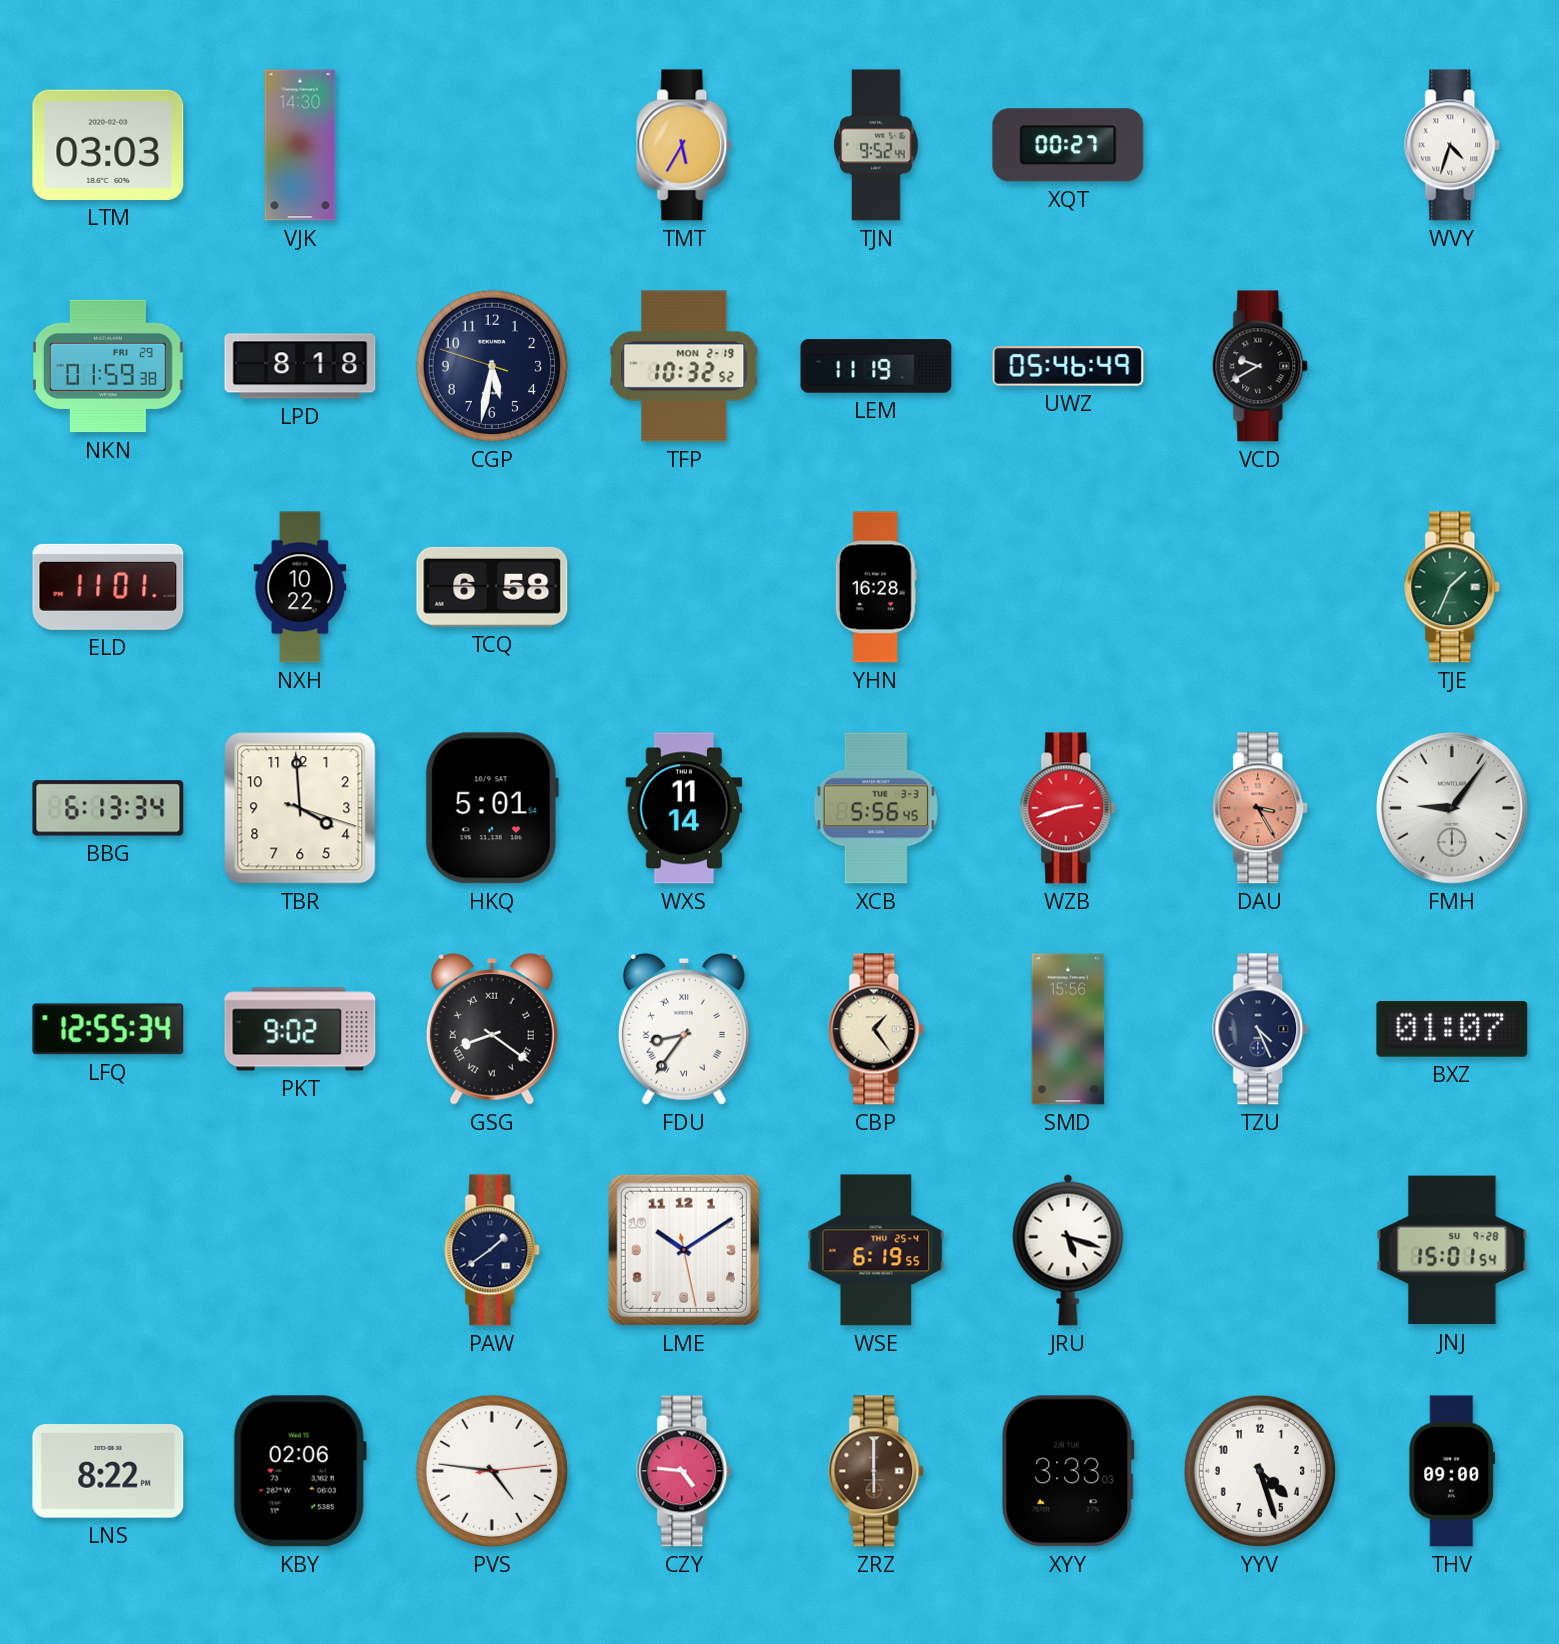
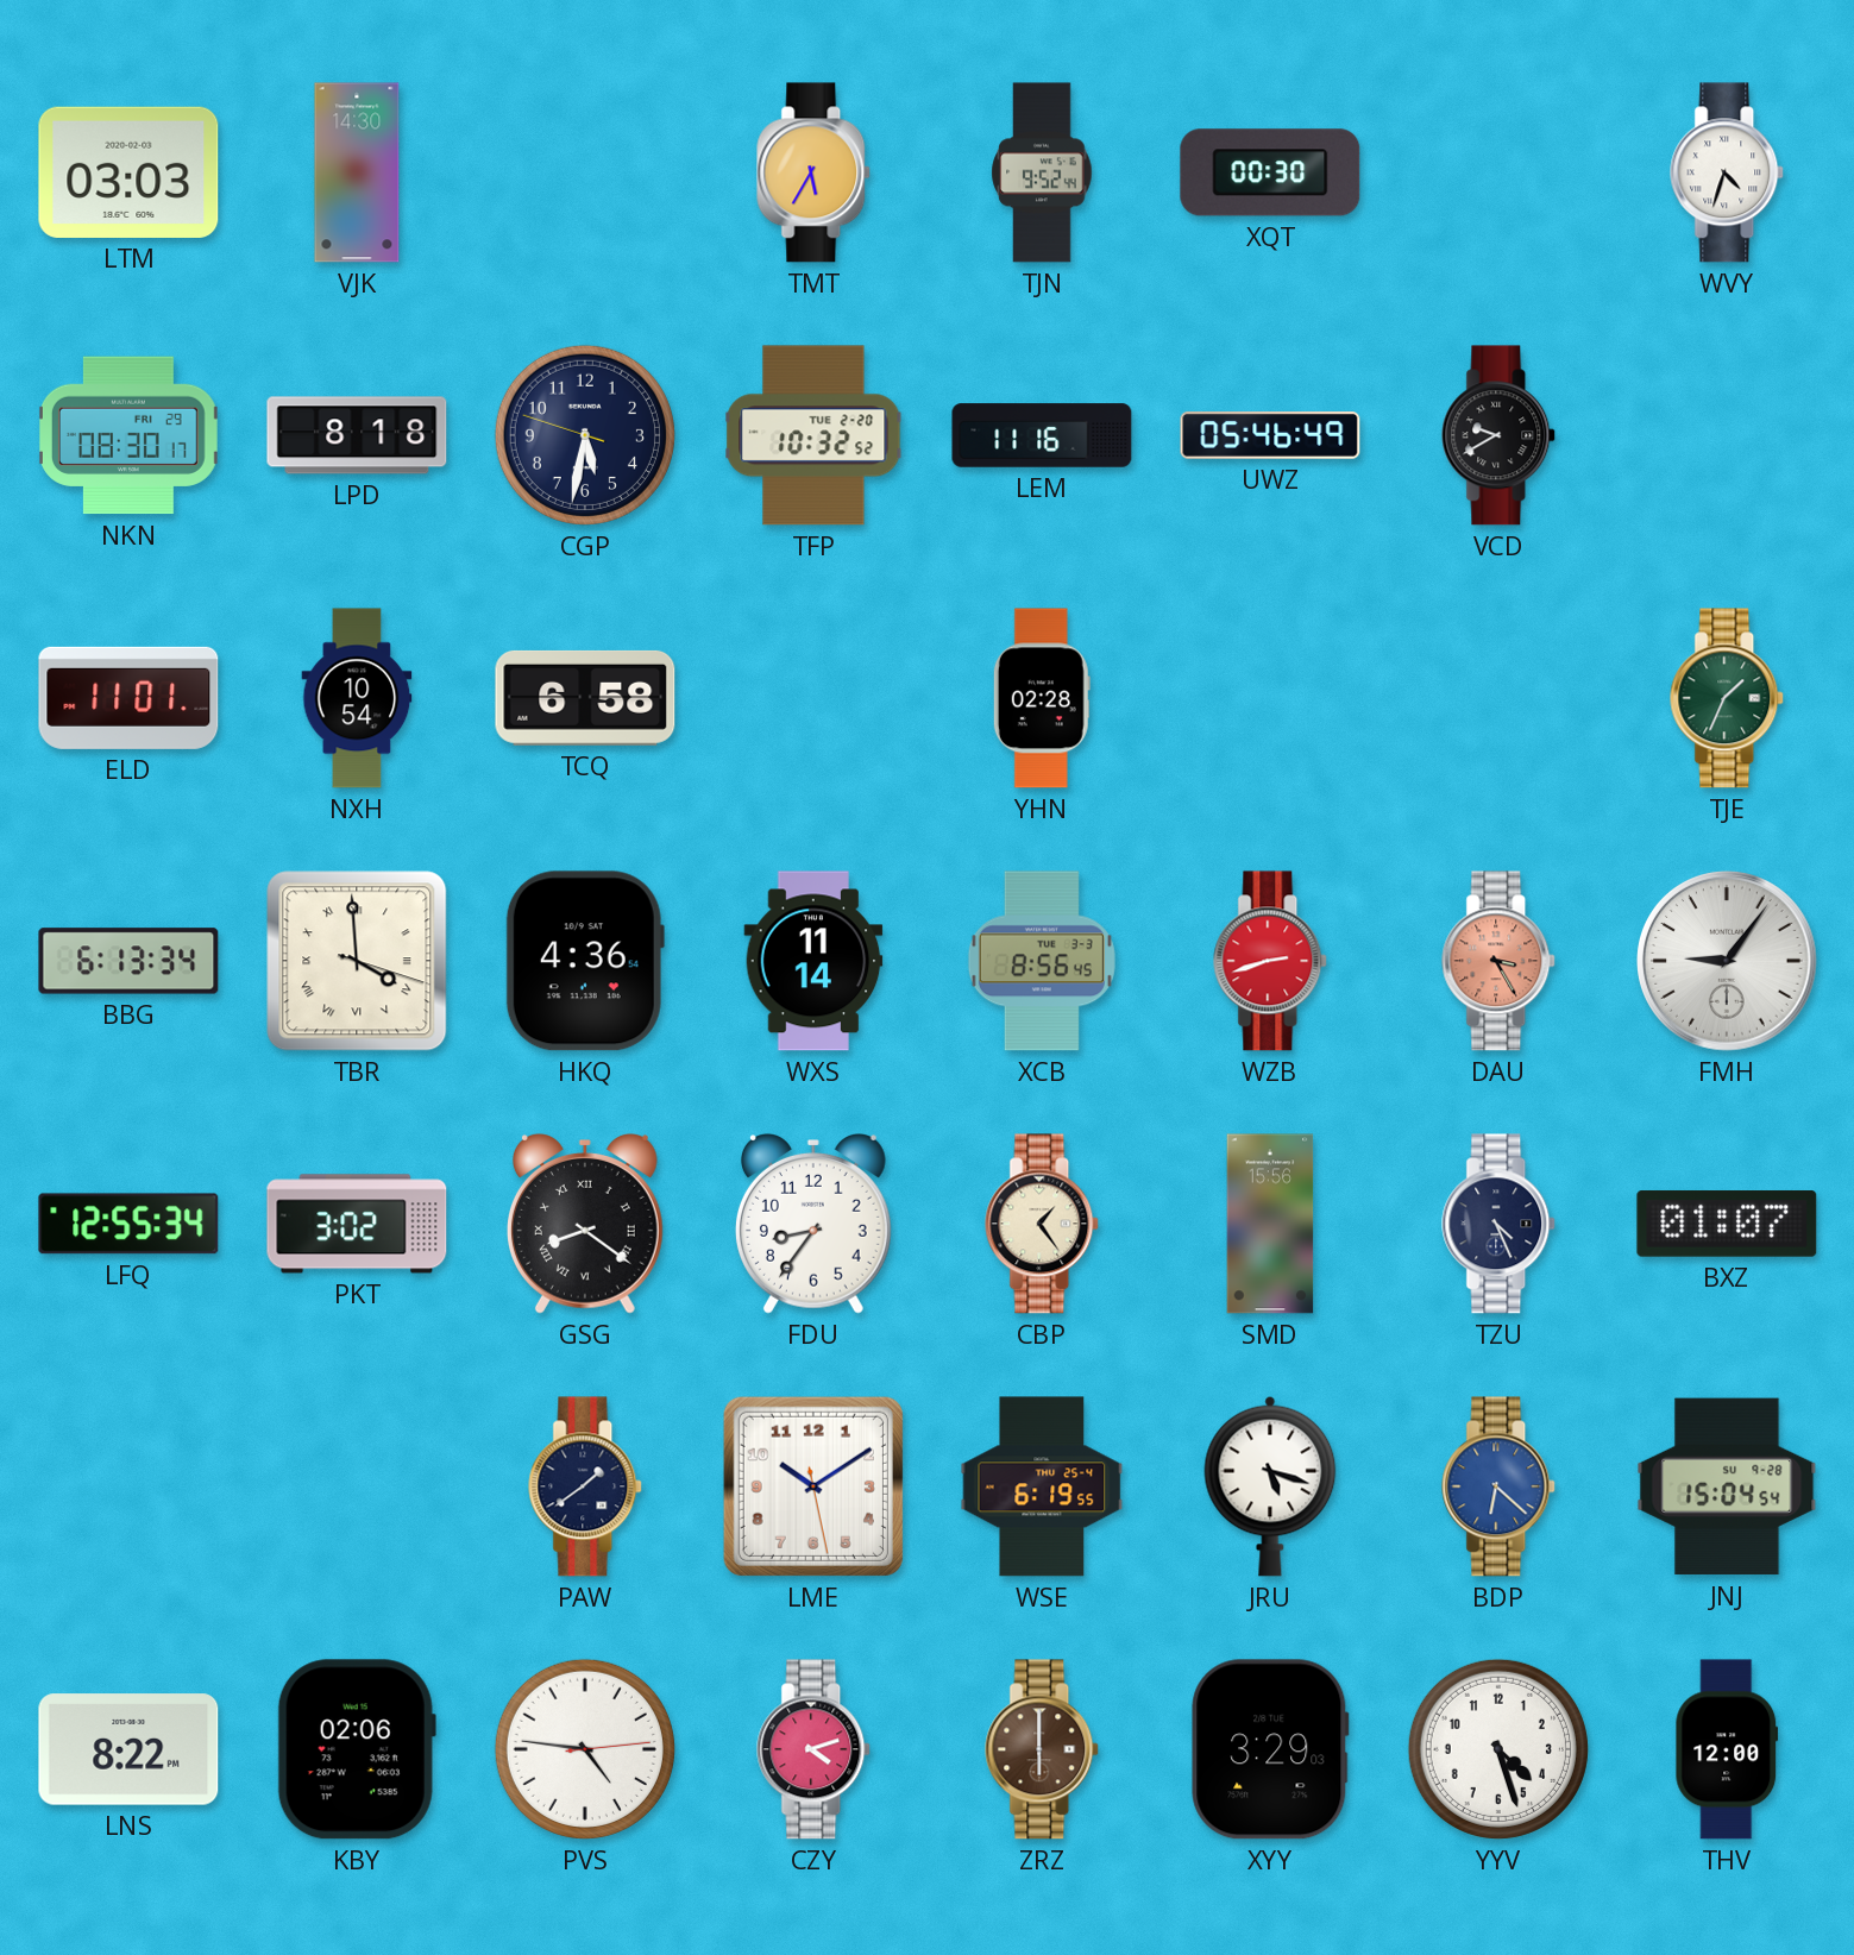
XQT: 00:27 -> 00:30
NKN: 01:59 -> 08:30
TFP date: MON 2-19 -> TUE 2-20
LEM: 11:19 -> 11:16
NXH: 10:22 -> 10:54
YHN: 16:28 -> 02:28
TBR numerals: Arabic -> Roman
HKQ: 5:01 -> 4:36
XCB: 5:56 -> 8:56
PKT: 9:02 -> 3:02
FDU numerals: Roman -> Arabic
BDP: none -> 6:22
JNJ: 15:01 -> 15:04
CZY: 4:46 -> 4:12
XYY: 3:33 -> 3:29
THV: 09:00 -> 12:00
